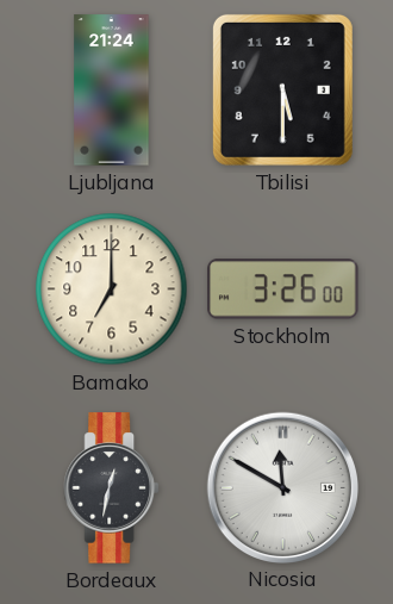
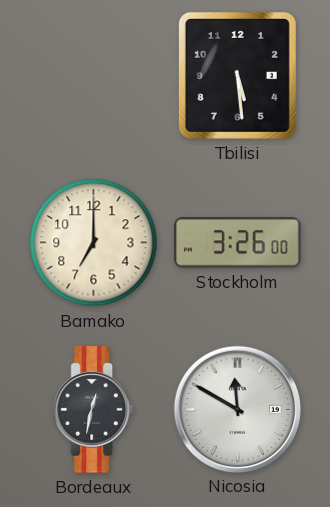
Ljubljana: 21:24 -> none
Tbilisi: 5:30 -> 5:29
